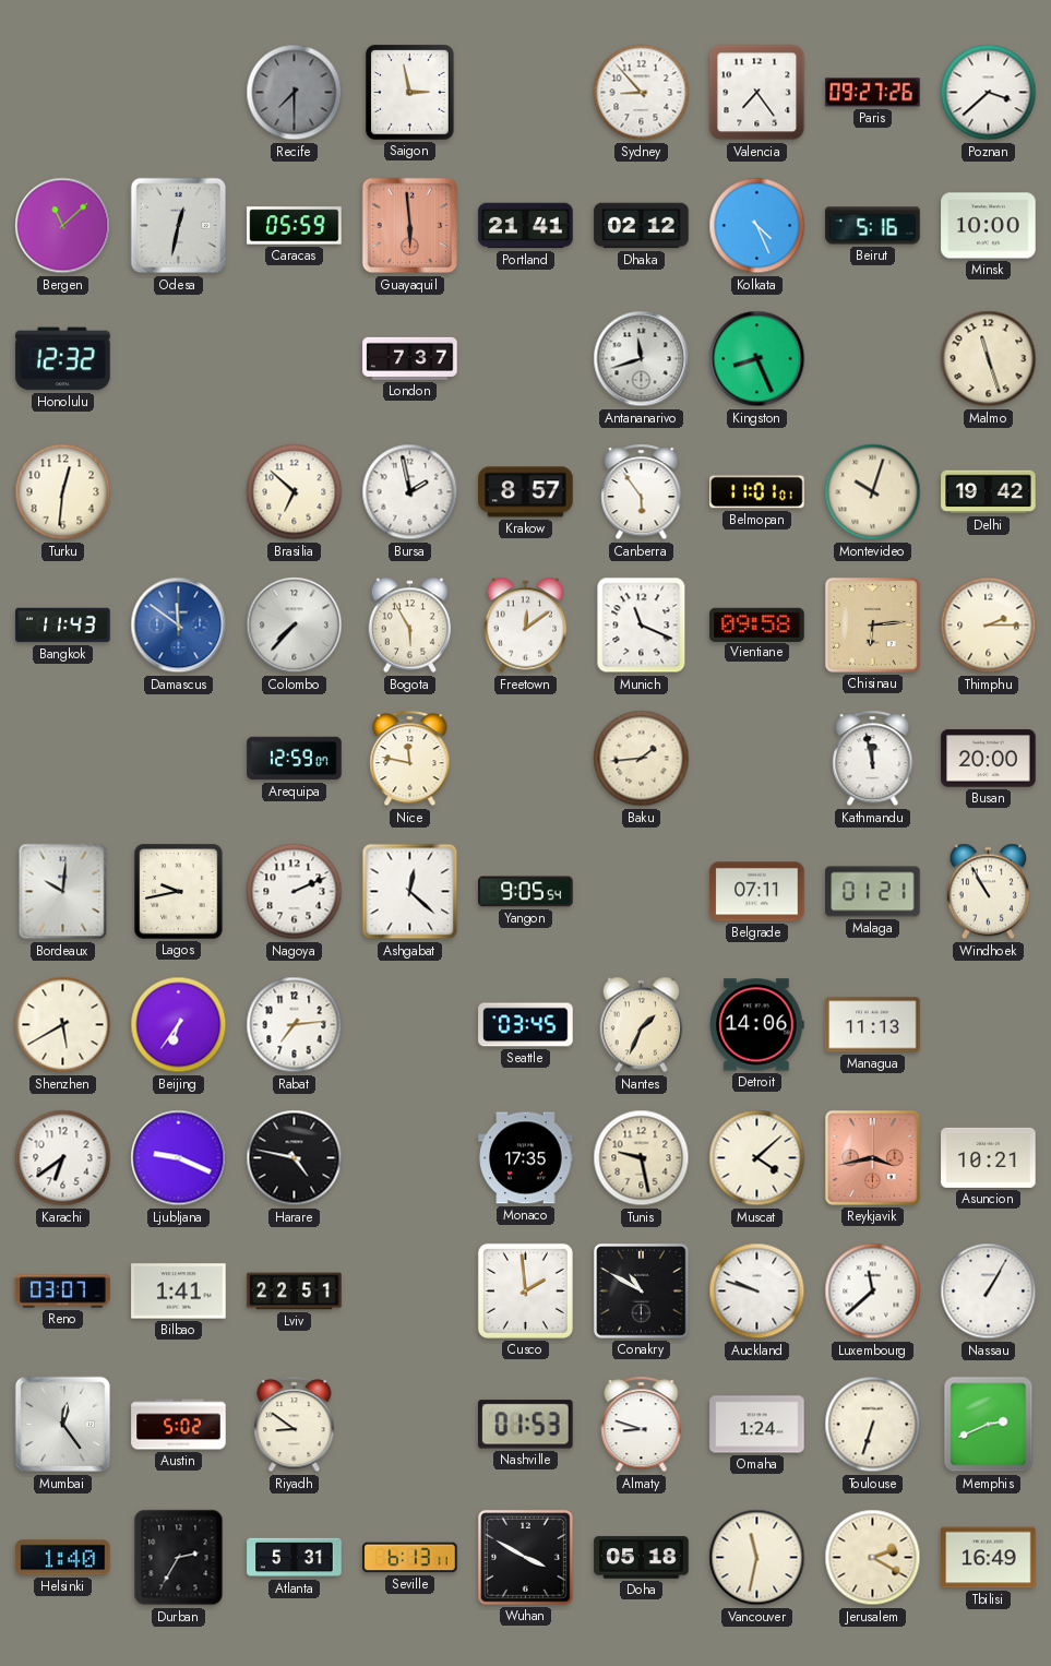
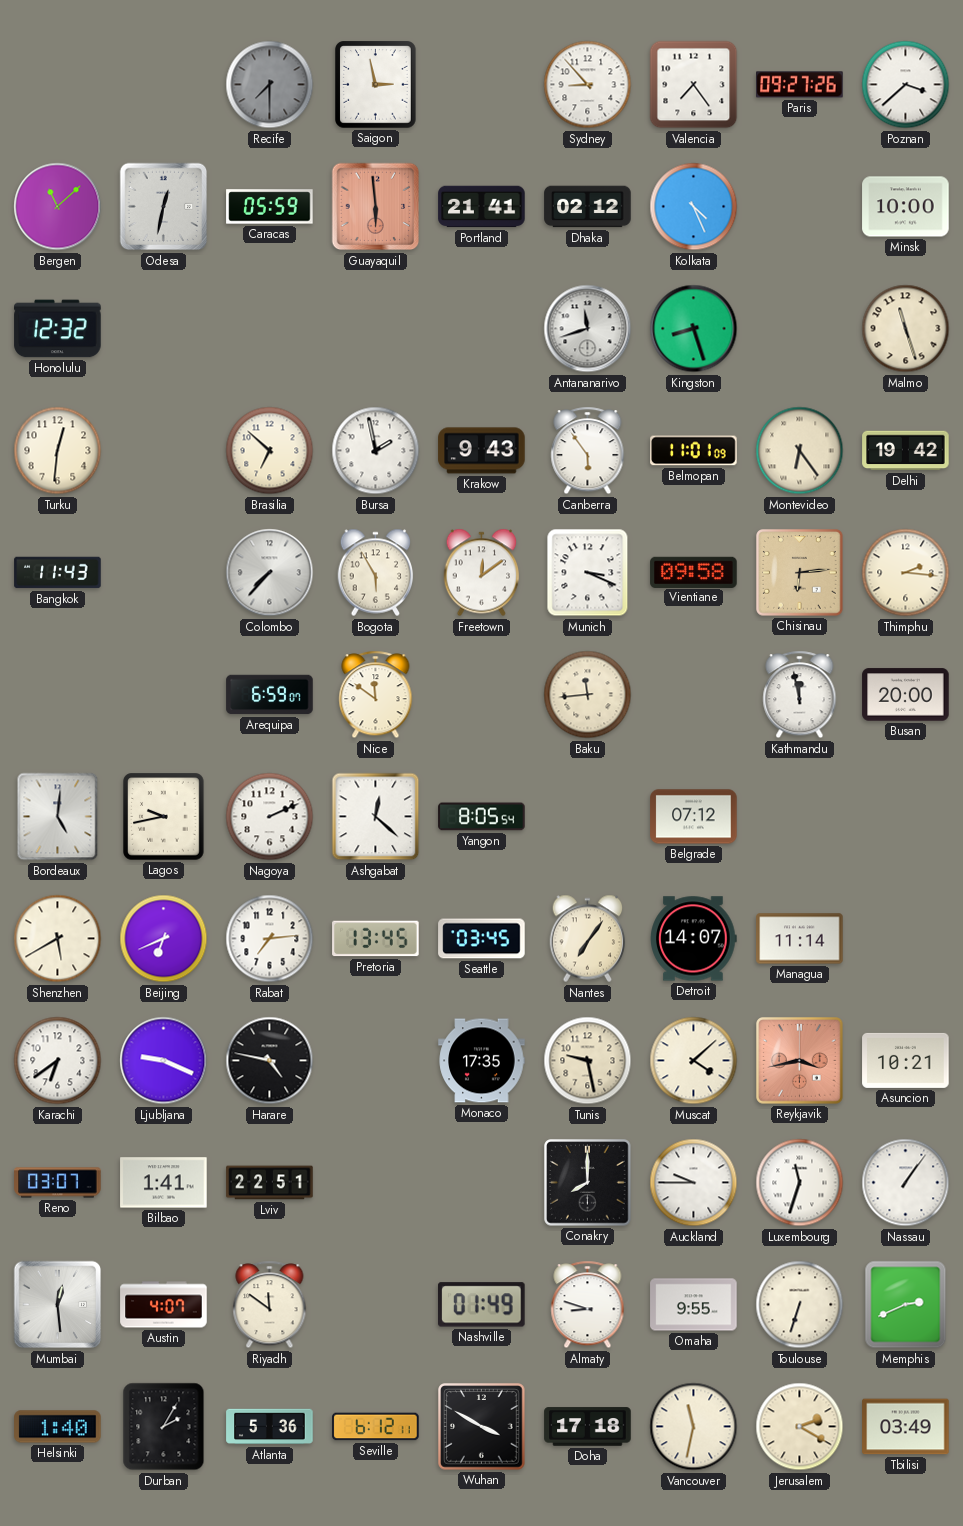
Beirut: 5:16 -> none
London: 7:37 -> none
Kingston: 8:26 -> 8:27
Krakow: 8:57 -> 9:43
Belmopan: 11:01:01 -> 11:01:09
Montevideo: 10:03 -> 6:24
Damascus: 11:51 -> none
Munich: 11:19 -> 3:19
Thimphu: 2:15 -> 2:16
Arequipa: 12:59 -> 6:59
Nice: 11:47 -> 11:51
Baku: 1:44 -> 11:44
Bordeaux: 10:01 -> 5:01
Yangon: 9:05 -> 8:05
Belgrade: 07:11 -> 07:12
Malaga: 01:21 -> none
Windhoek: 10:55 -> none
Beijing: 6:36 -> 6:41
Pretoria: none -> 13:45
Nantes: 1:34 -> 7:06
Detroit: 14:06 -> 14:07
Managua: 11:13 -> 11:14
Cusco: 1:59 -> none
Conakry: 10:50 -> 8:00
Auckland: 9:48 -> 9:45
Luxembourg: 11:38 -> 11:33
Nassau: 1:05 -> 1:06
Mumbai: 12:24 -> 12:29
Austin: 5:02 -> 4:07
Riyadh: 8:51 -> 11:51
Nashville: 01:53 -> 01:49
Omaha: 1:24 -> 9:55
Durban: 2:35 -> 2:05
Atlanta: 5:31 -> 5:36
Seville: 6:13 -> 6:12
Doha: 05:18 -> 17:18
Tbilisi: 16:49 -> 03:49
